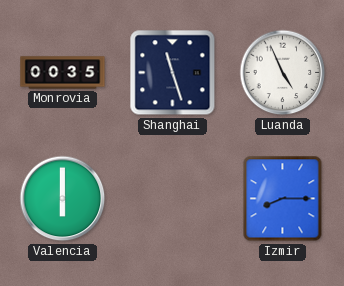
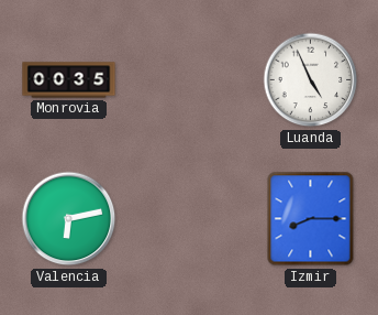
Shanghai: 11:27 -> none
Valencia: 6:00 -> 6:13
